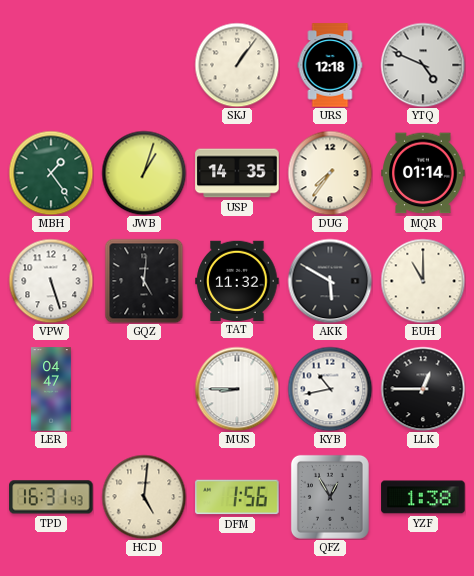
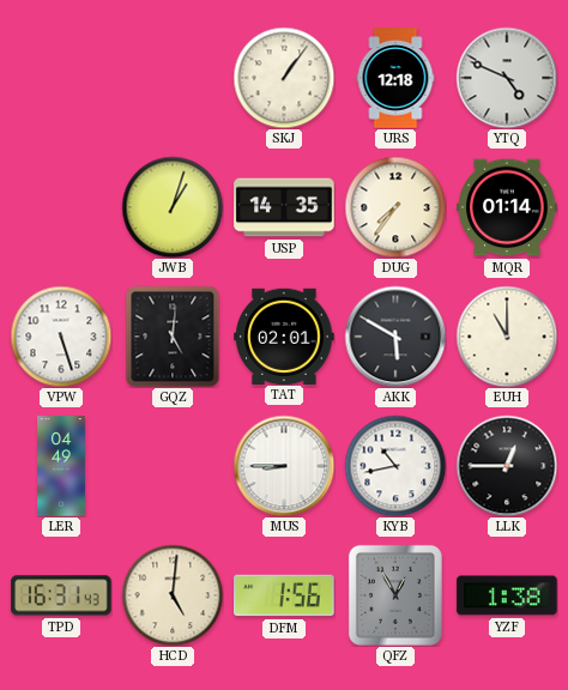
MBH: 1:24 -> none
TAT: 11:32 -> 02:01
LER: 04:47 -> 04:49
